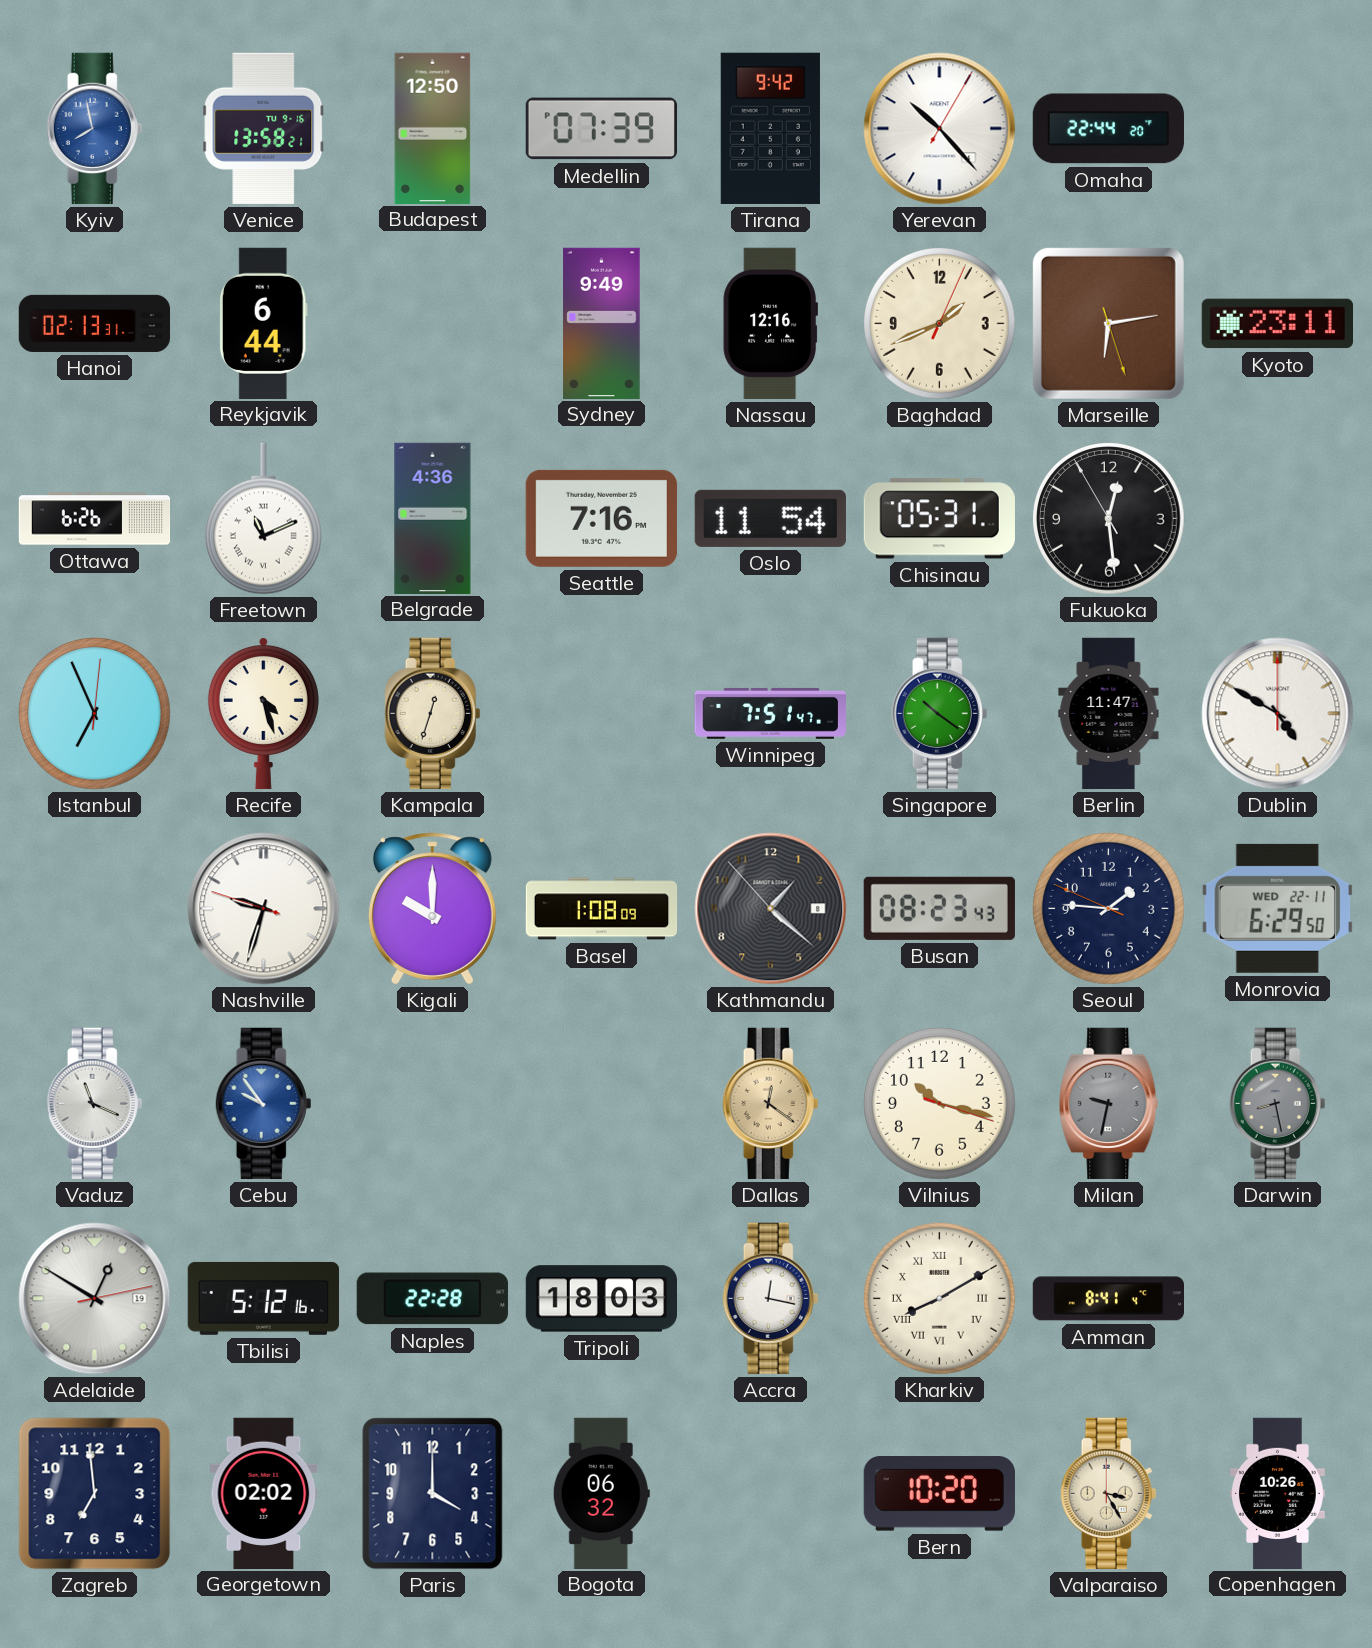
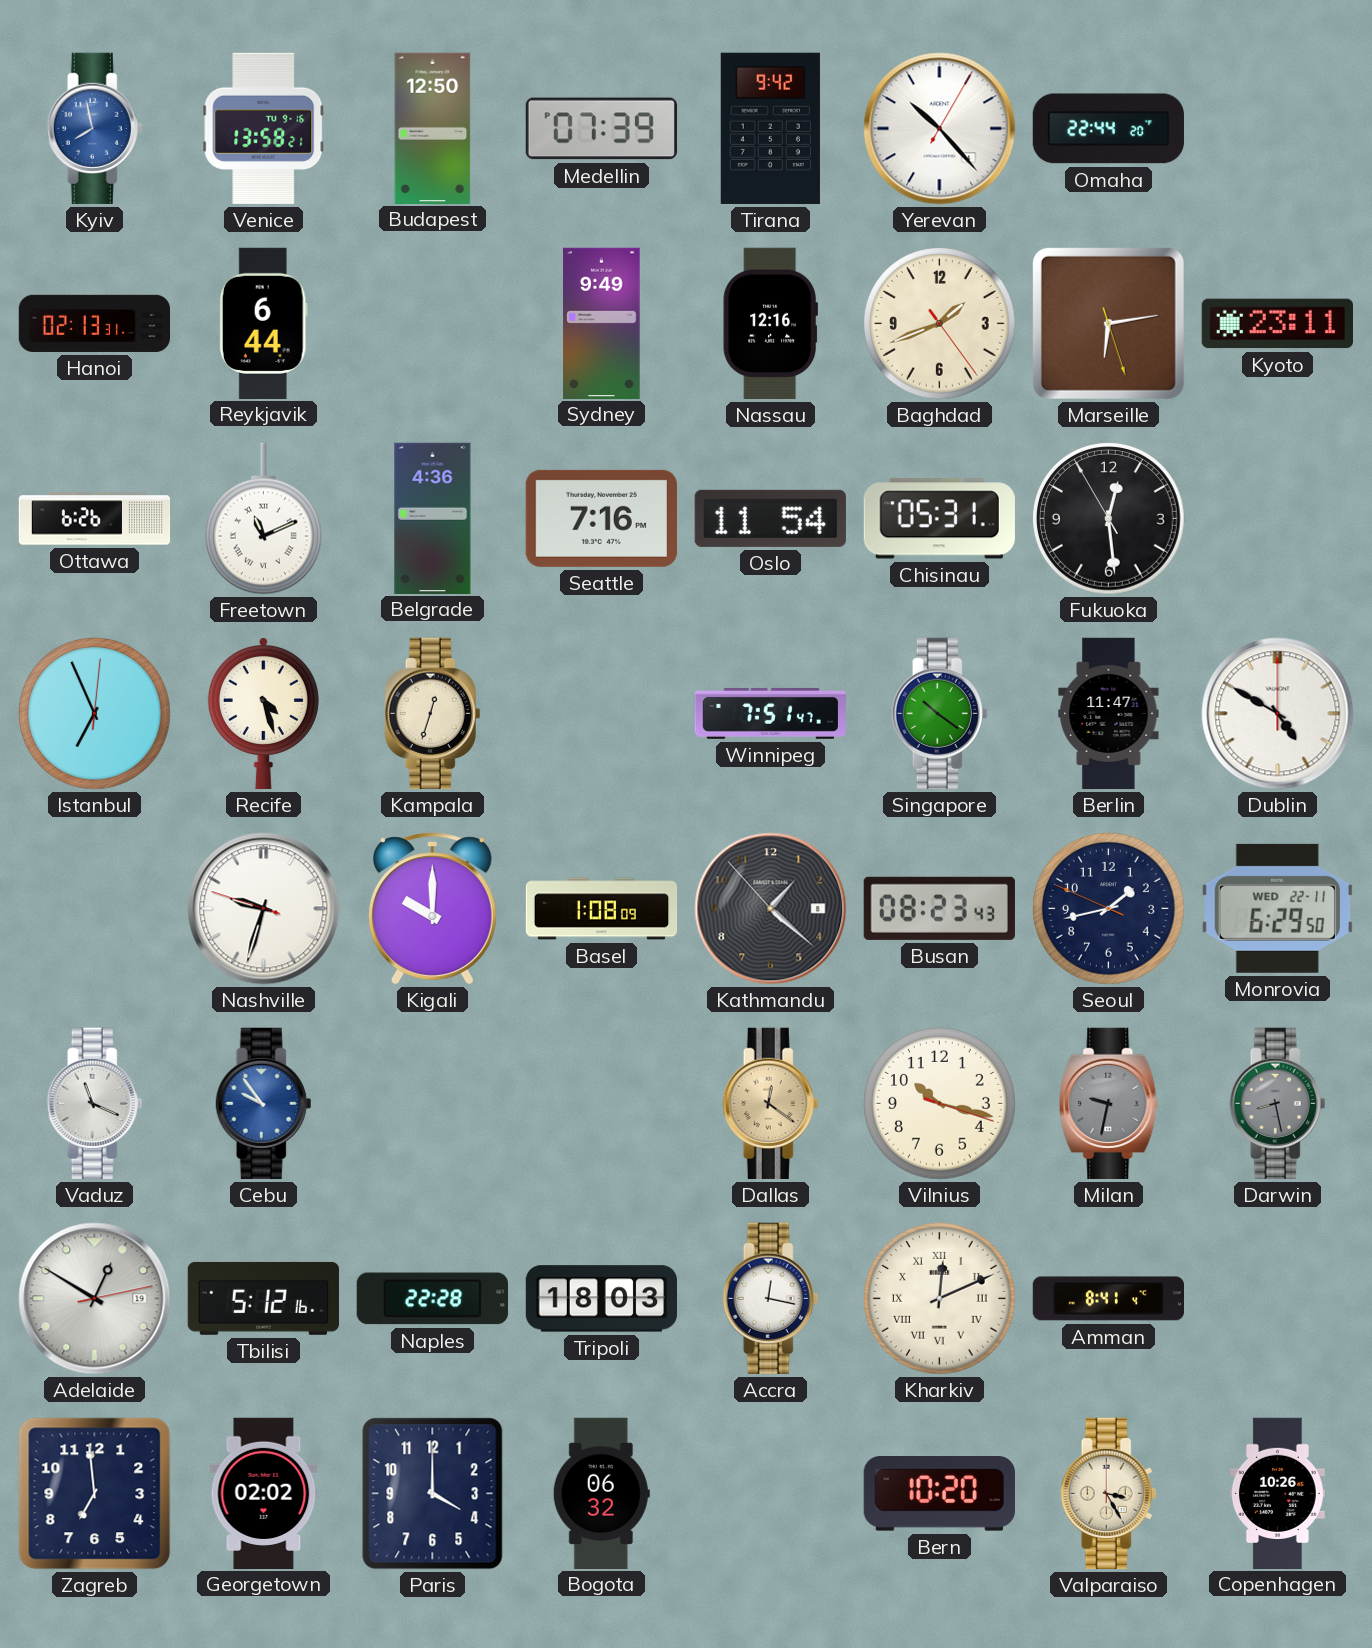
Baghdad: 1:41:04 -> 1:41:24
Seoul: 1:45 -> 1:42
Kharkiv: 8:10 -> 12:11
